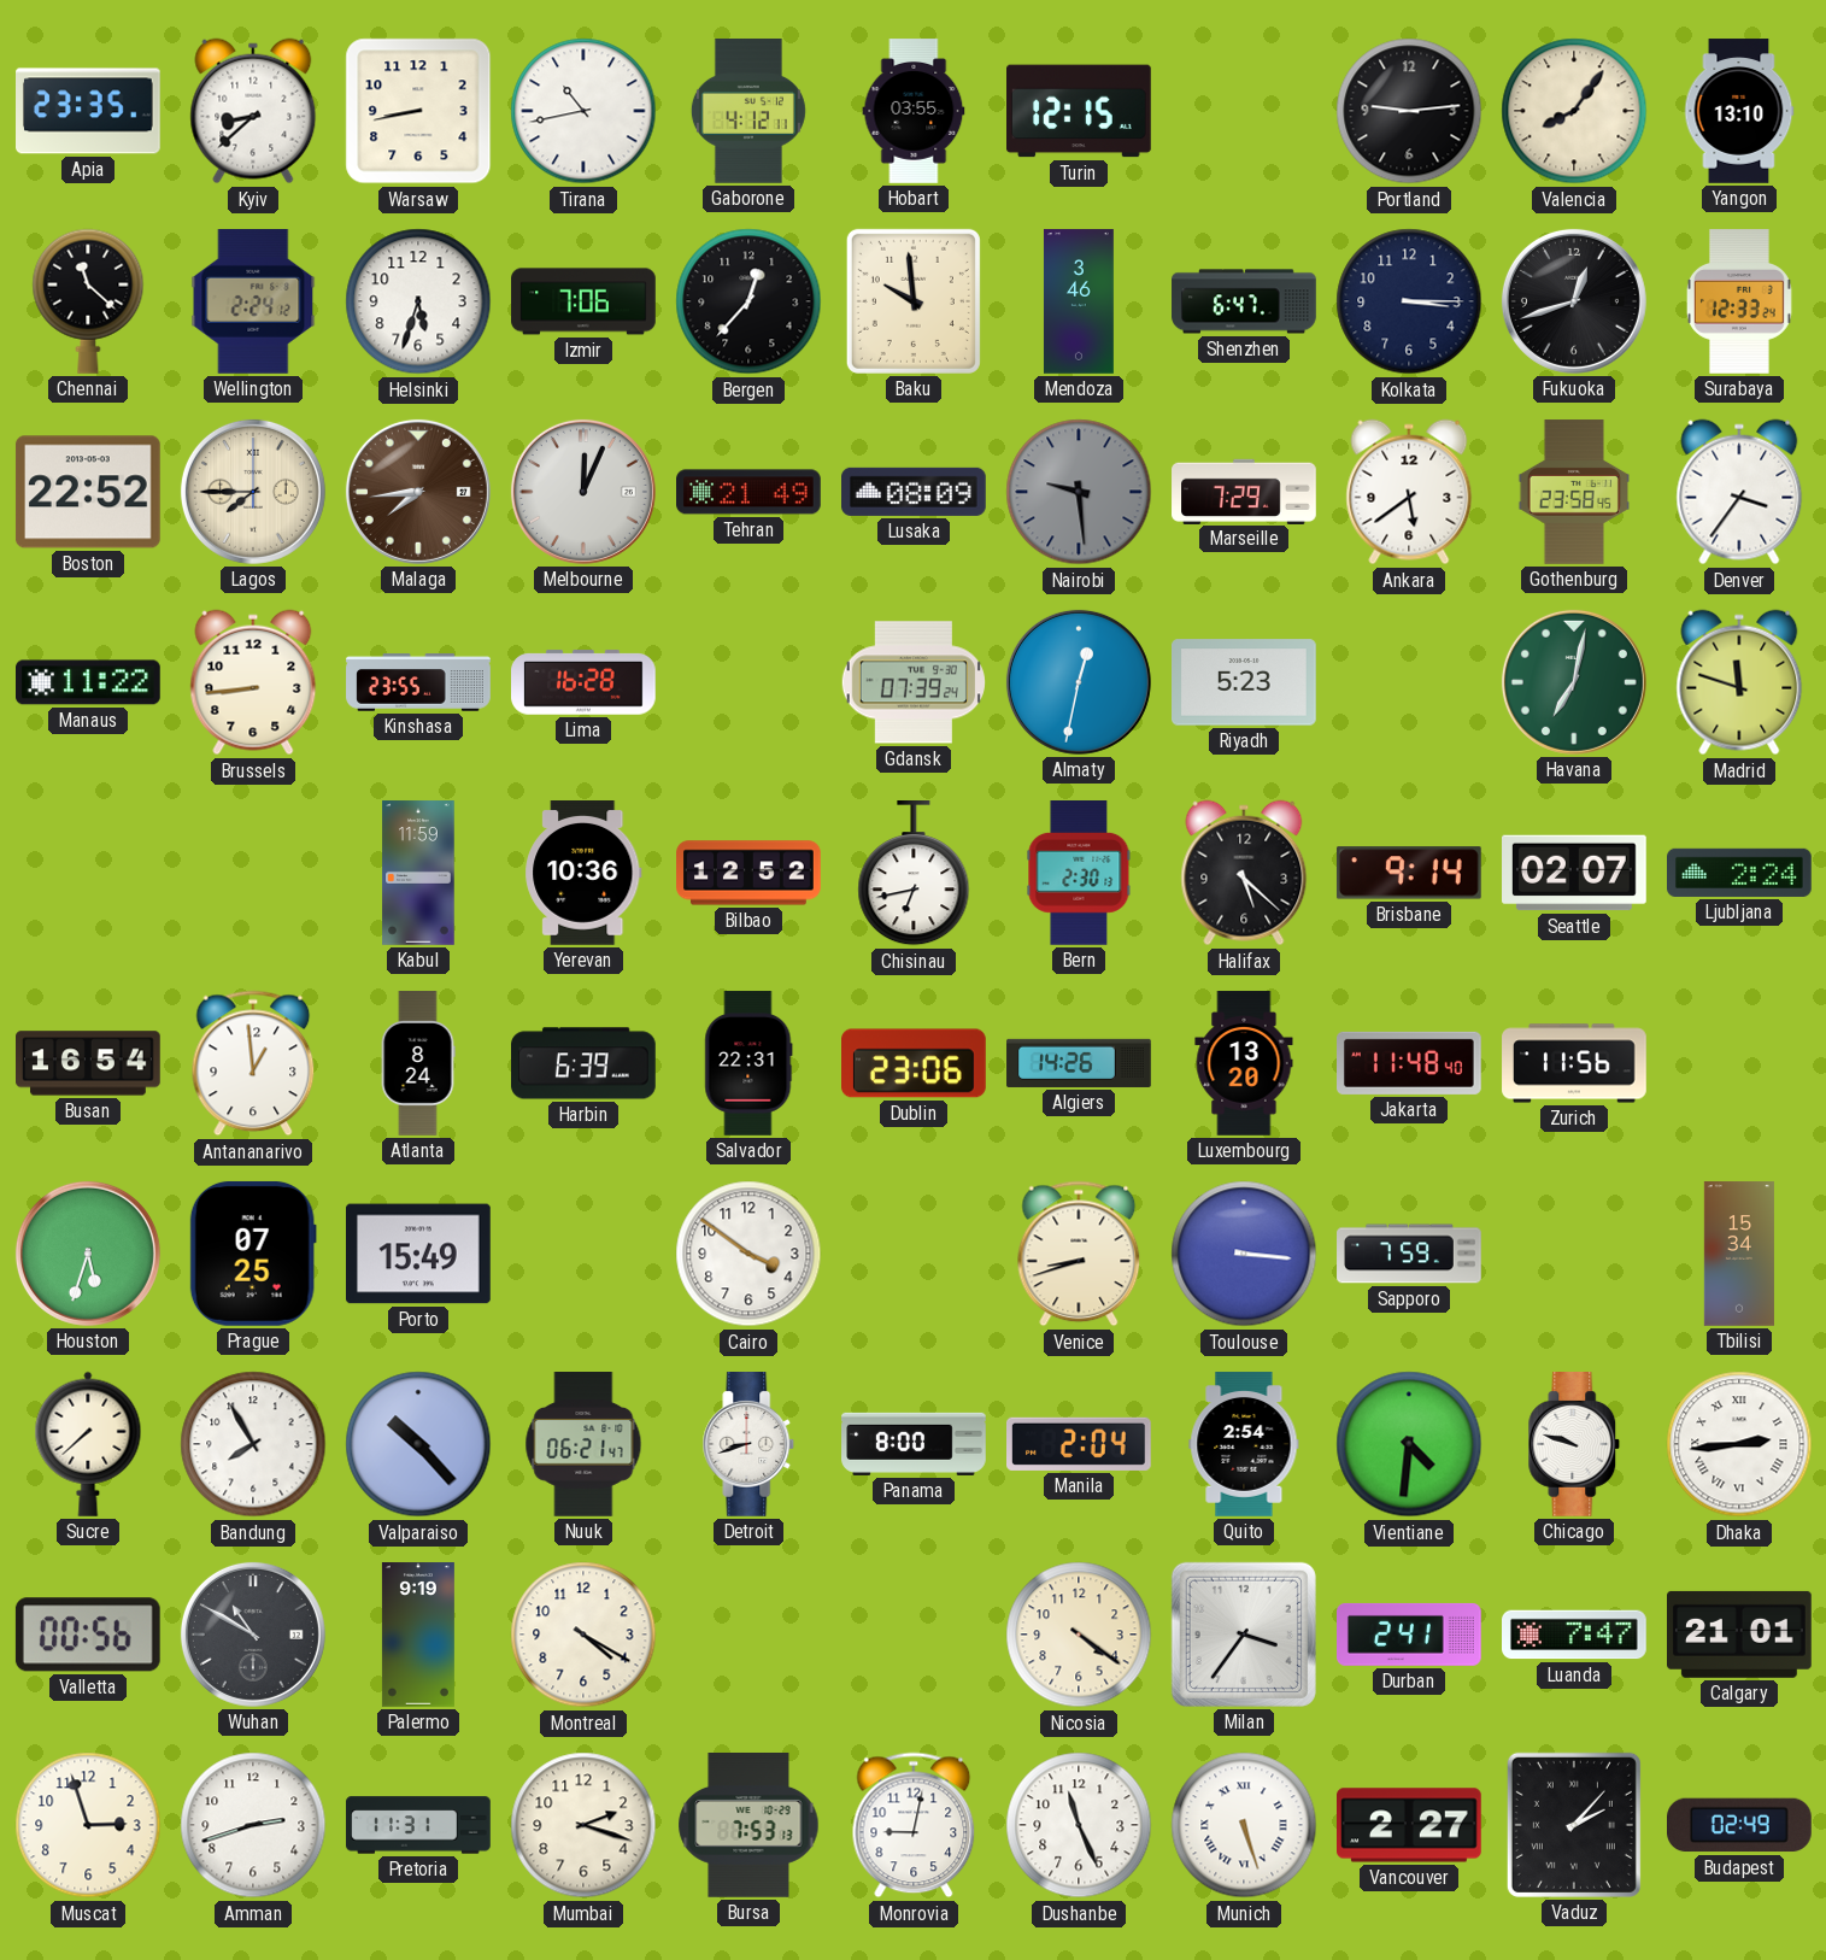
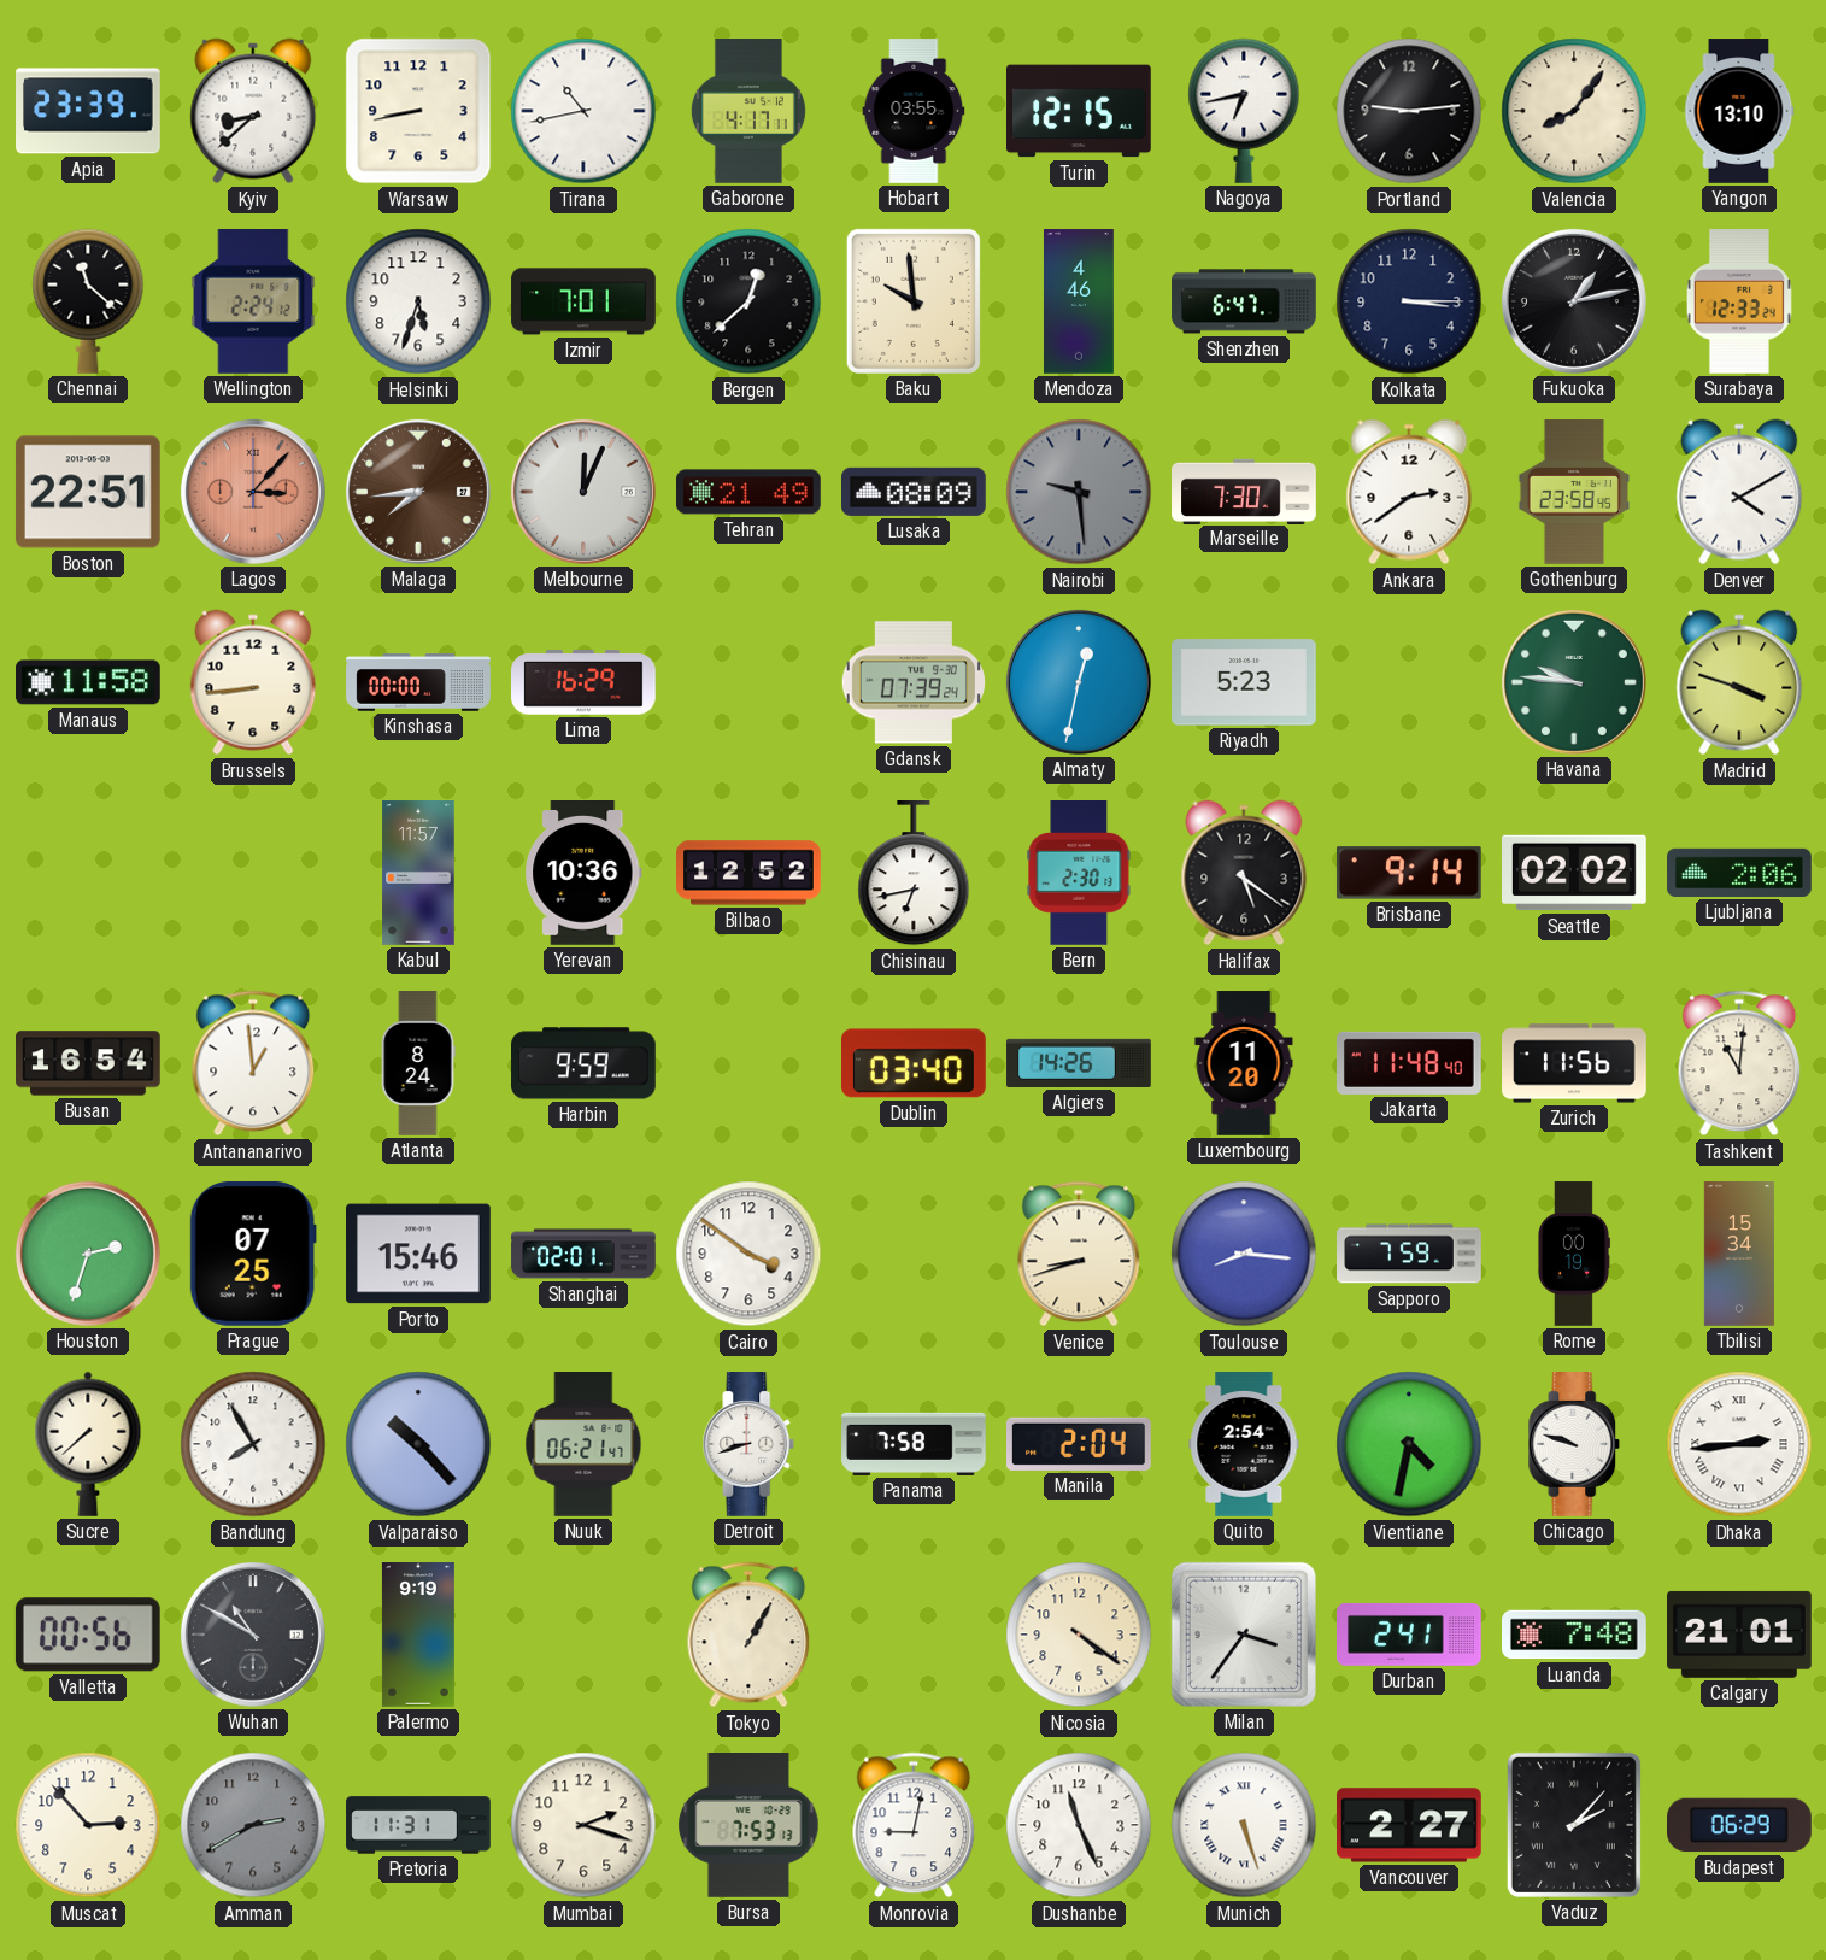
Apia: 23:35 -> 23:39
Gaborone: 4:12 -> 4:17
Nagoya: none -> 6:43
Izmir: 7:06 -> 7:01
Bergen: 12:37 -> 12:38
Mendoza: 3:46 -> 4:46
Fukuoka: 12:42 -> 1:13
Boston: 22:52 -> 22:51
Lagos: 7:45 -> 3:07
Lagos dial: cream -> salmon
Marseille: 7:29 -> 7:30
Ankara: 5:39 -> 2:39
Denver: 3:36 -> 4:10
Manaus: 11:22 -> 11:58
Kinshasa: 23:55 -> 00:00
Lima: 16:28 -> 16:29
Havana: 7:02 -> 9:46
Madrid: 11:48 -> 3:48
Kabul: 11:59 -> 11:57
Halifax: 5:22 -> 5:21
Seattle: 02:07 -> 02:02
Ljubljana: 2:24 -> 2:06
Harbin: 6:39 -> 9:59
Salvador: 22:31 -> none
Dublin: 23:06 -> 03:40
Luxembourg: 13:20 -> 11:20
Tashkent: none -> 11:01
Houston: 5:33 -> 2:33
Porto: 15:49 -> 15:46
Shanghai: none -> 02:01
Toulouse: 3:16 -> 8:16
Rome: none -> 00:19
Panama: 8:00 -> 7:58
Vientiane: 4:31 -> 4:32
Montreal: 4:20 -> none
Tokyo: none -> 1:05
Luanda: 7:47 -> 7:48
Muscat: 2:57 -> 2:53
Amman: 2:42 -> 2:40
Amman dial: white -> grey
Budapest: 02:49 -> 06:29
